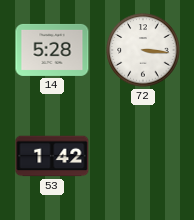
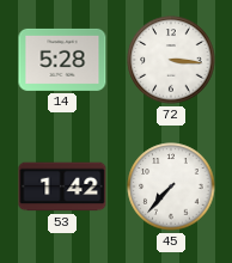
45: none -> 7:37
